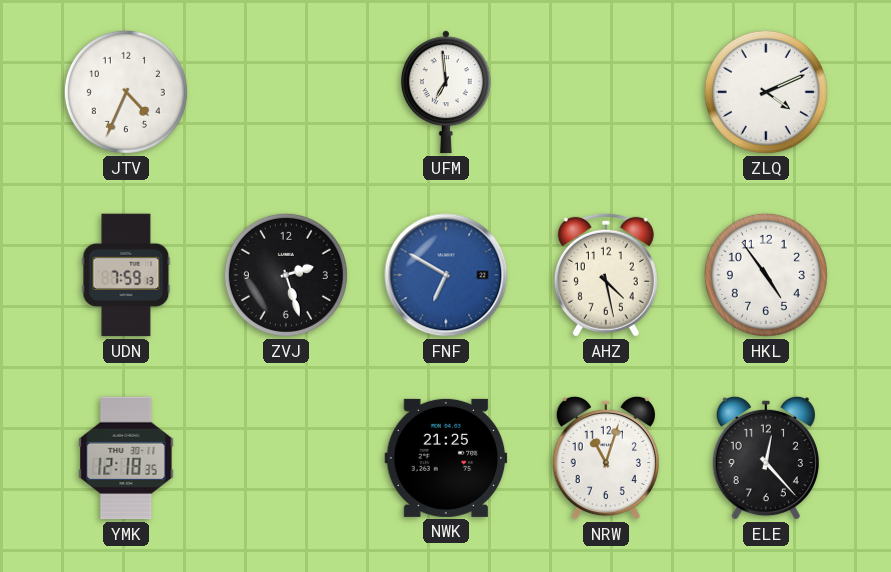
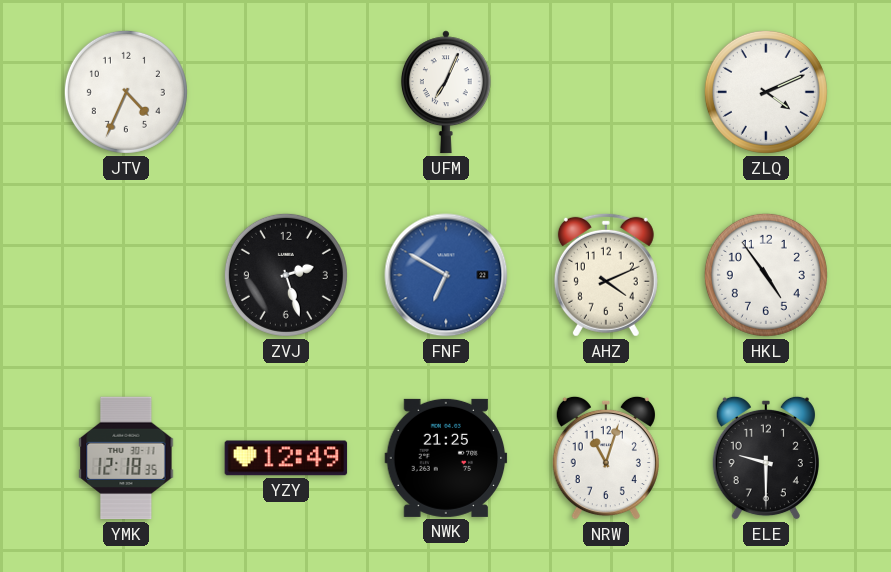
UFM: 6:59 -> 7:04
UDN: 7:59 -> none
AHZ: 4:28 -> 4:11
YZY: none -> 12:49
ELE: 12:23 -> 9:30
